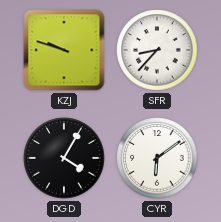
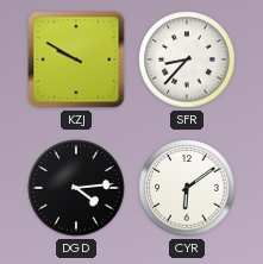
KZJ: 9:48 -> 9:50
DGD: 4:05 -> 4:14
